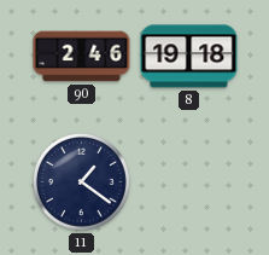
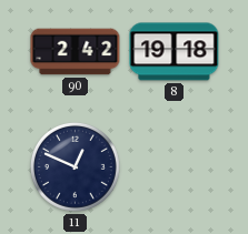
90: 2:46 -> 2:42
11: 1:21 -> 12:49
